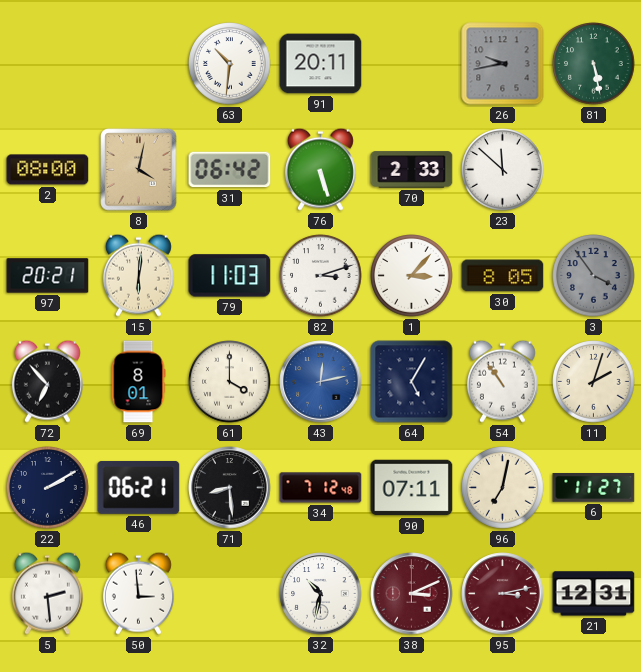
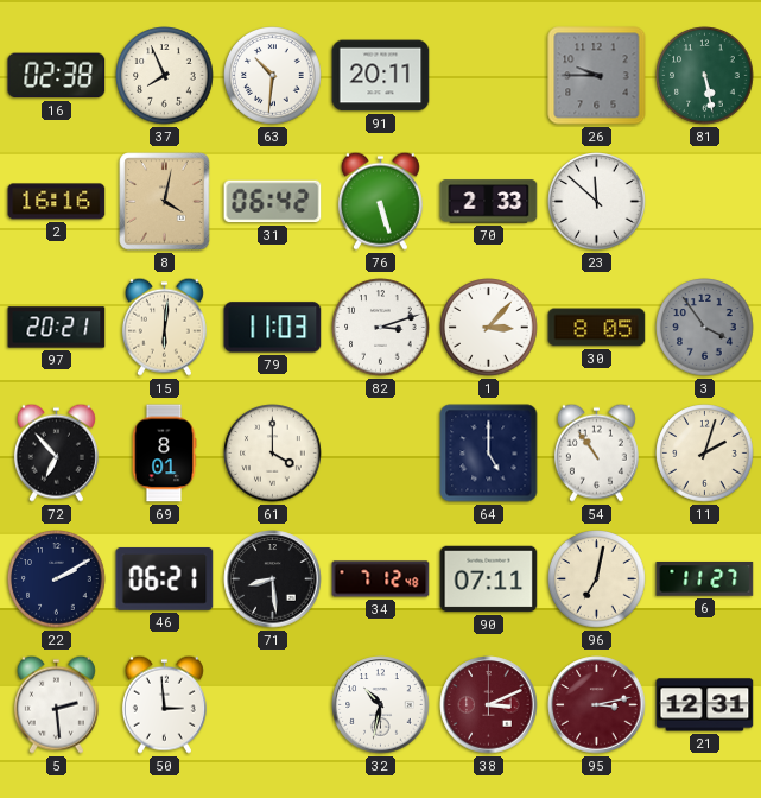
16: none -> 02:38
37: none -> 7:56
26: 9:43 -> 9:45
2: 08:00 -> 16:16
43: 12:13 -> none
64: 5:05 -> 5:00
